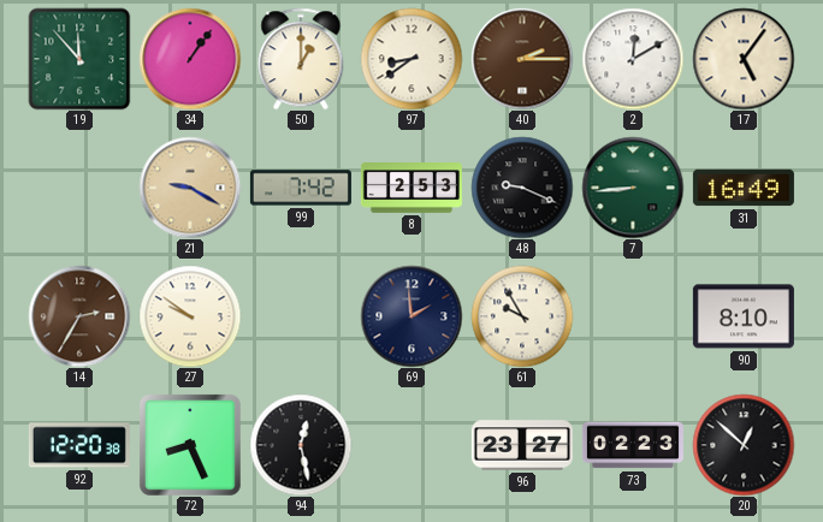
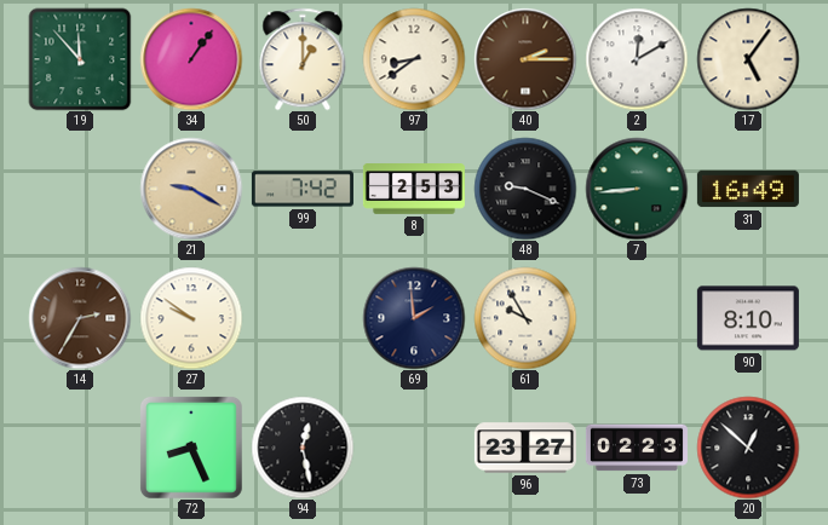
92: 12:20 -> none
